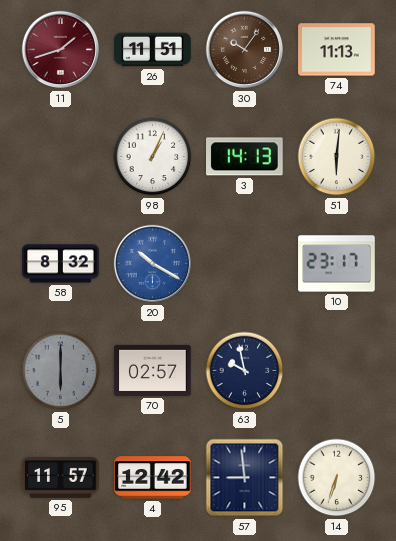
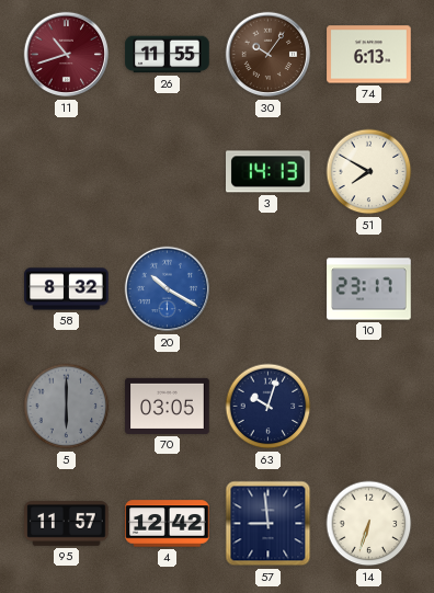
11: 1:42 -> 10:42
26: 11:51 -> 11:55
74: 11:13 -> 6:13
98: 1:04 -> none
51: 6:01 -> 7:50
70: 02:57 -> 03:05
63: 9:58 -> 10:03
